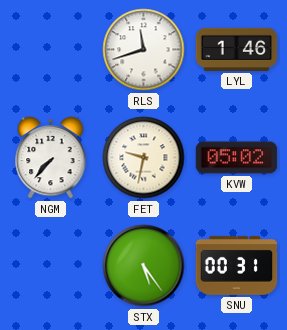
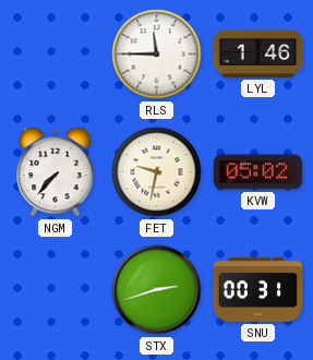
RLS: 11:42 -> 11:45
STX: 5:24 -> 2:42
